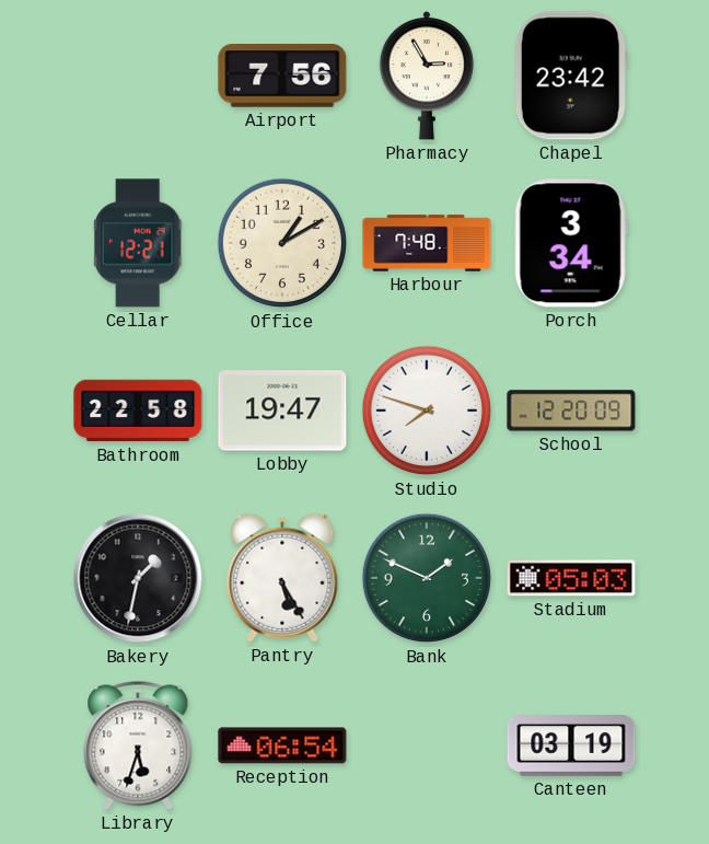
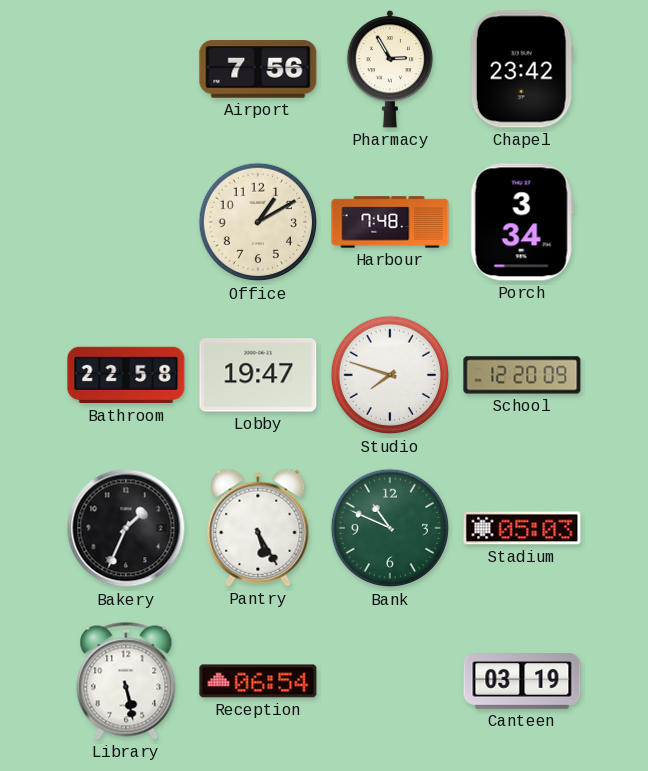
Cellar: 12:21 -> none
Bakery: 1:32 -> 1:34
Bank: 1:49 -> 10:49
Library: 5:33 -> 5:28
